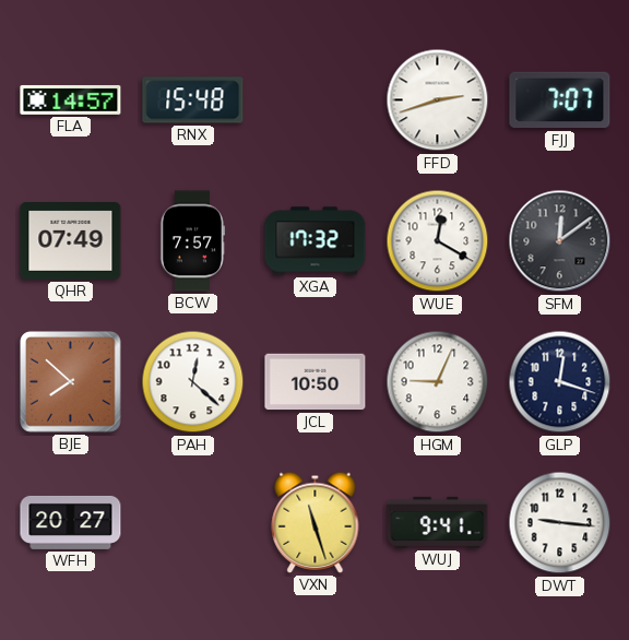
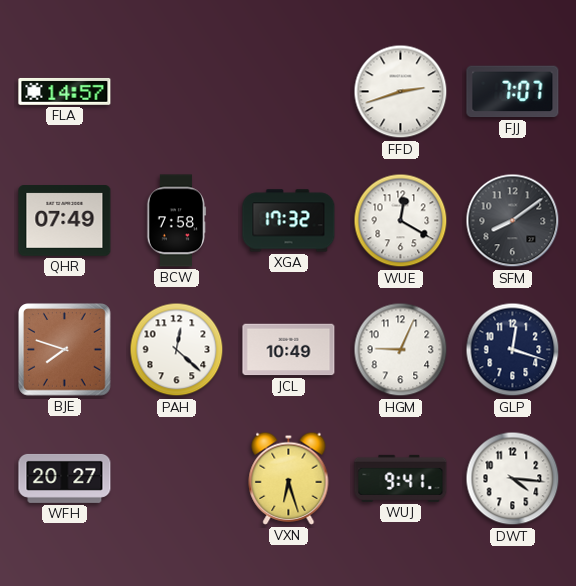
RNX: 15:48 -> none
BCW: 7:57 -> 7:58
SFM: 12:09 -> 8:09
BJE: 7:52 -> 7:48
JCL: 10:50 -> 10:49
VXN: 11:27 -> 6:27
DWT: 9:16 -> 4:16
